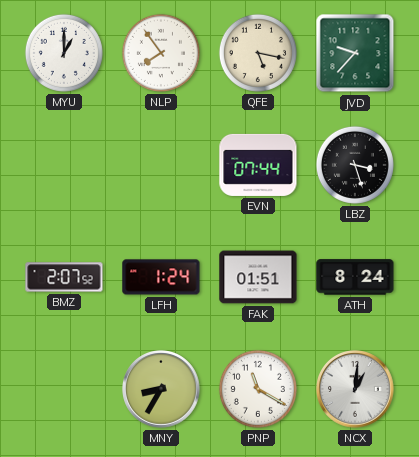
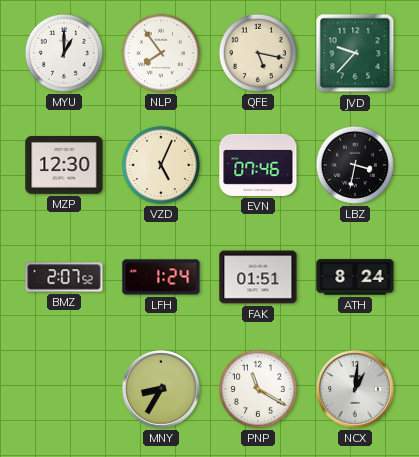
MZP: none -> 12:30
VZD: none -> 5:04
EVN: 07:44 -> 07:46
LBZ: 3:27 -> 3:32
